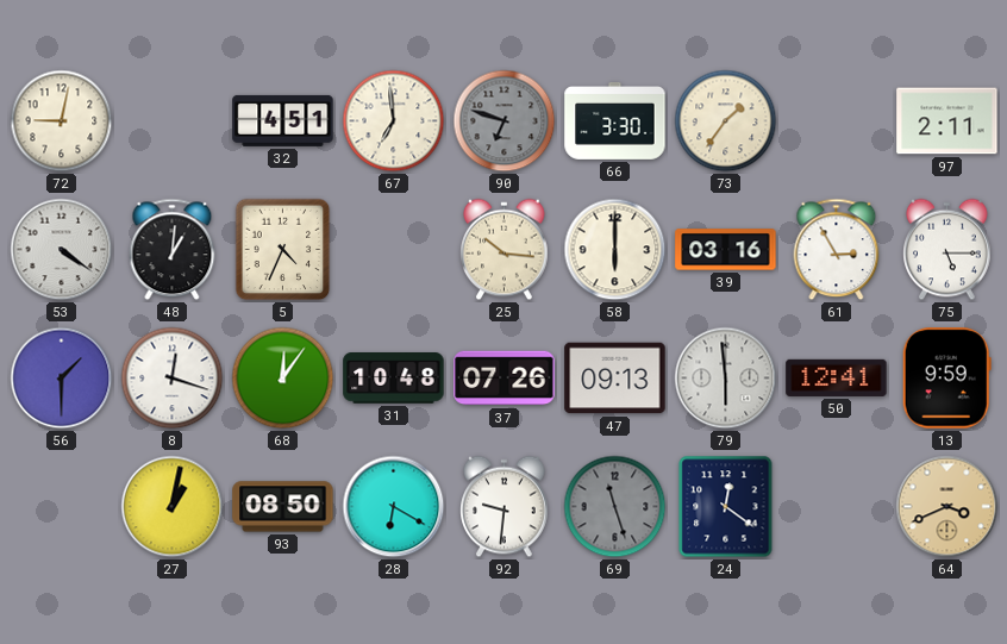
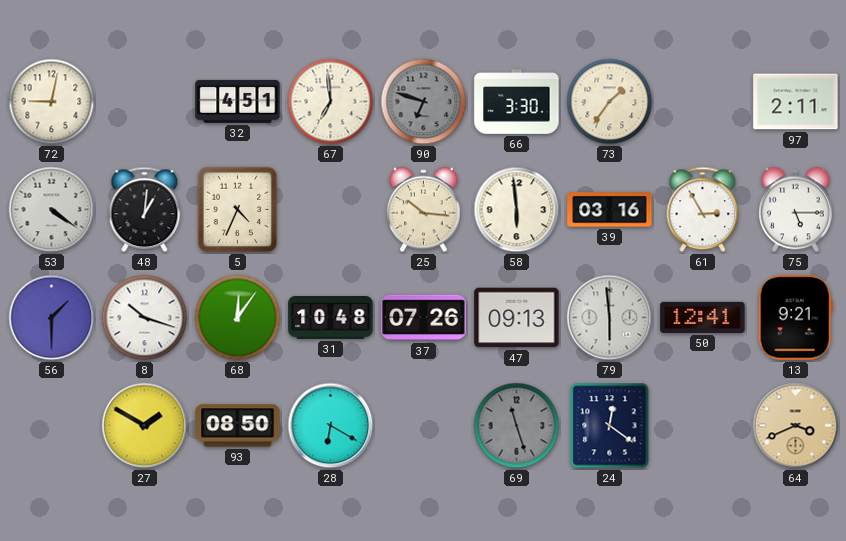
58: 6:00 -> 5:59
8: 12:18 -> 10:18
13: 9:59 -> 9:21
27: 1:02 -> 1:50
92: 9:31 -> none
